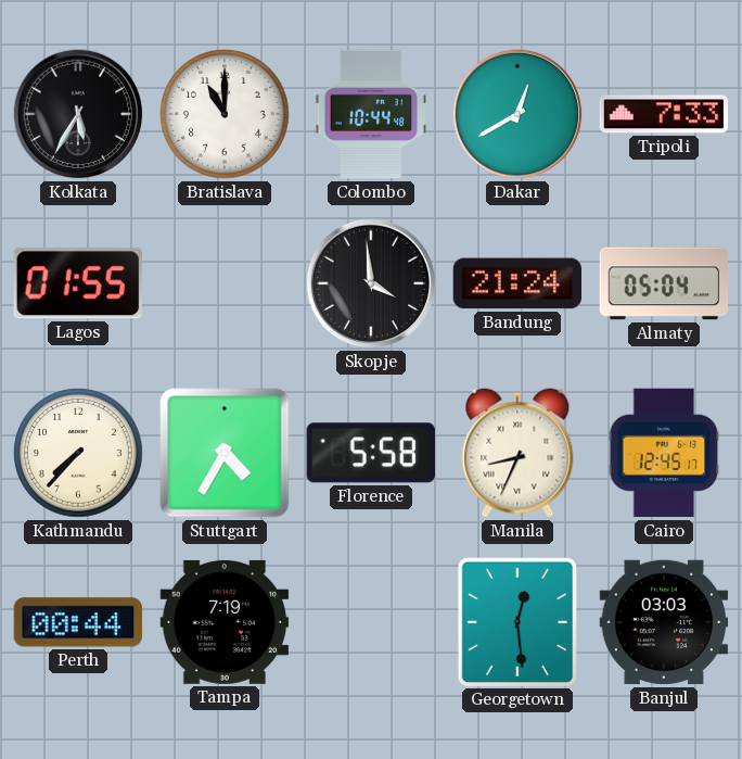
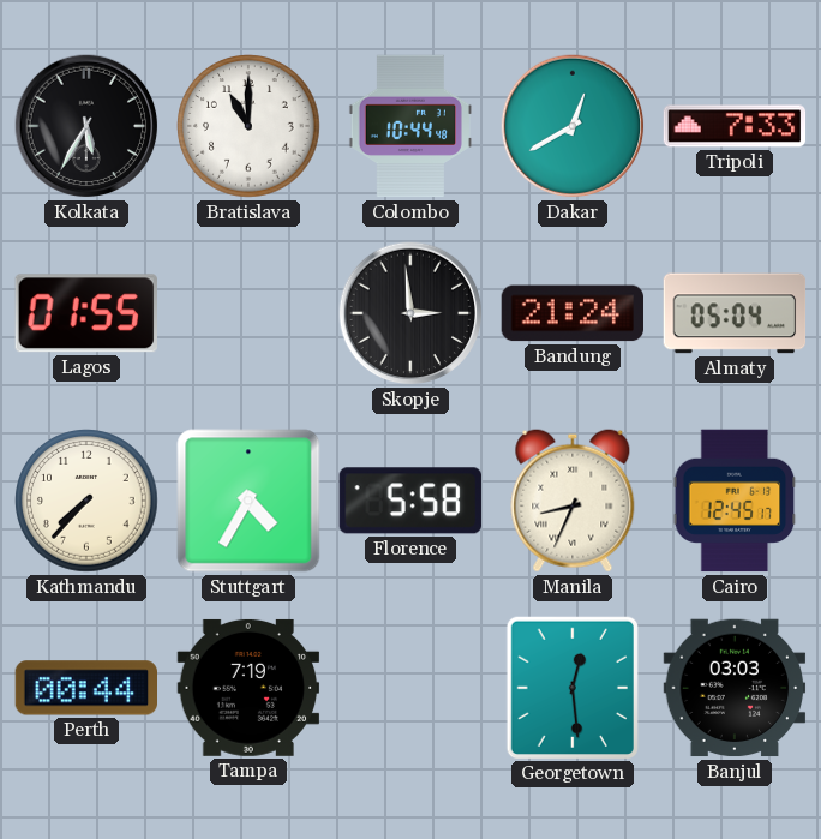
Skopje: 3:59 -> 2:59
